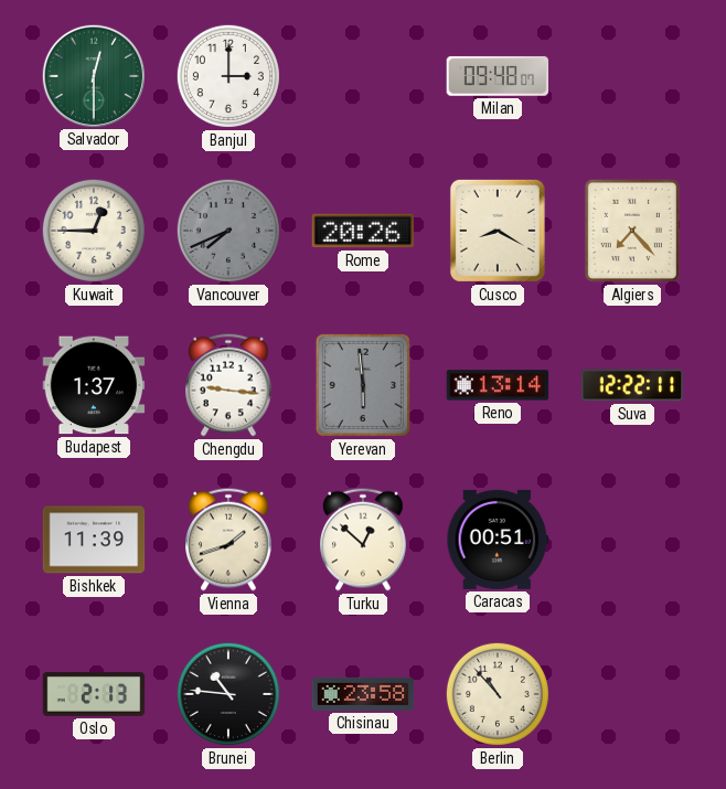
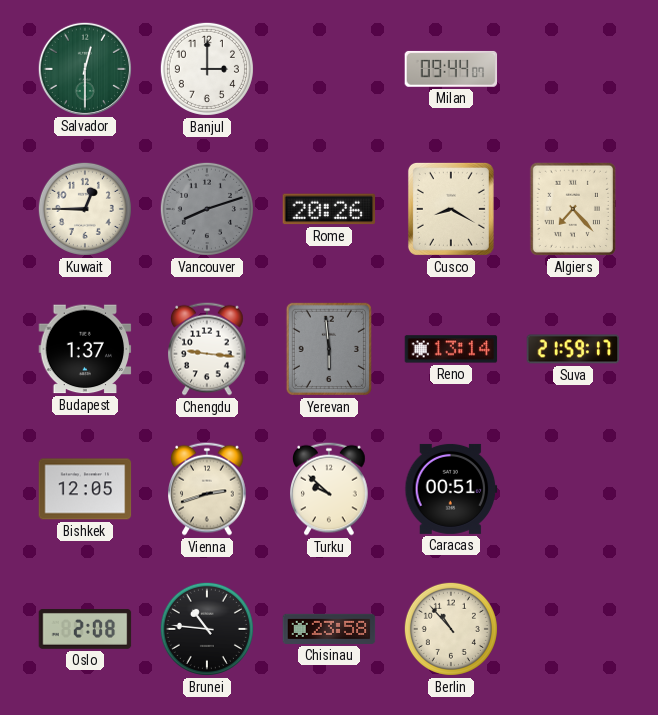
Milan: 09:48 -> 09:44
Vancouver: 7:41 -> 8:12
Suva: 12:22 -> 21:59
Bishkek: 11:39 -> 12:05
Vienna: 1:42 -> 2:42
Turku: 12:52 -> 9:52
Oslo: 2:13 -> 2:08
